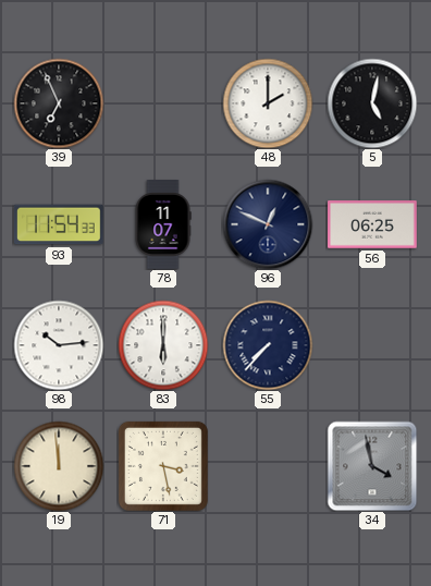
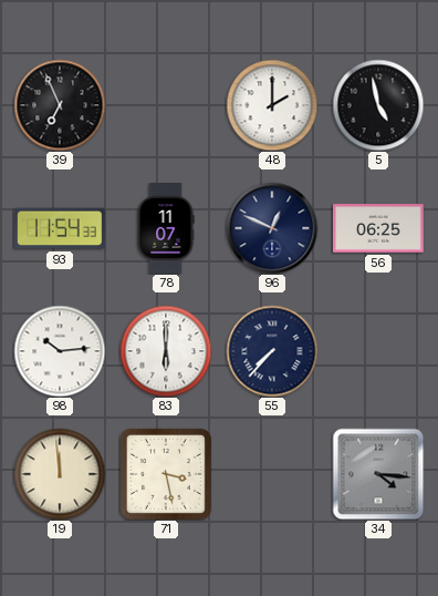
5: 5:02 -> 4:58
34: 3:58 -> 4:16
